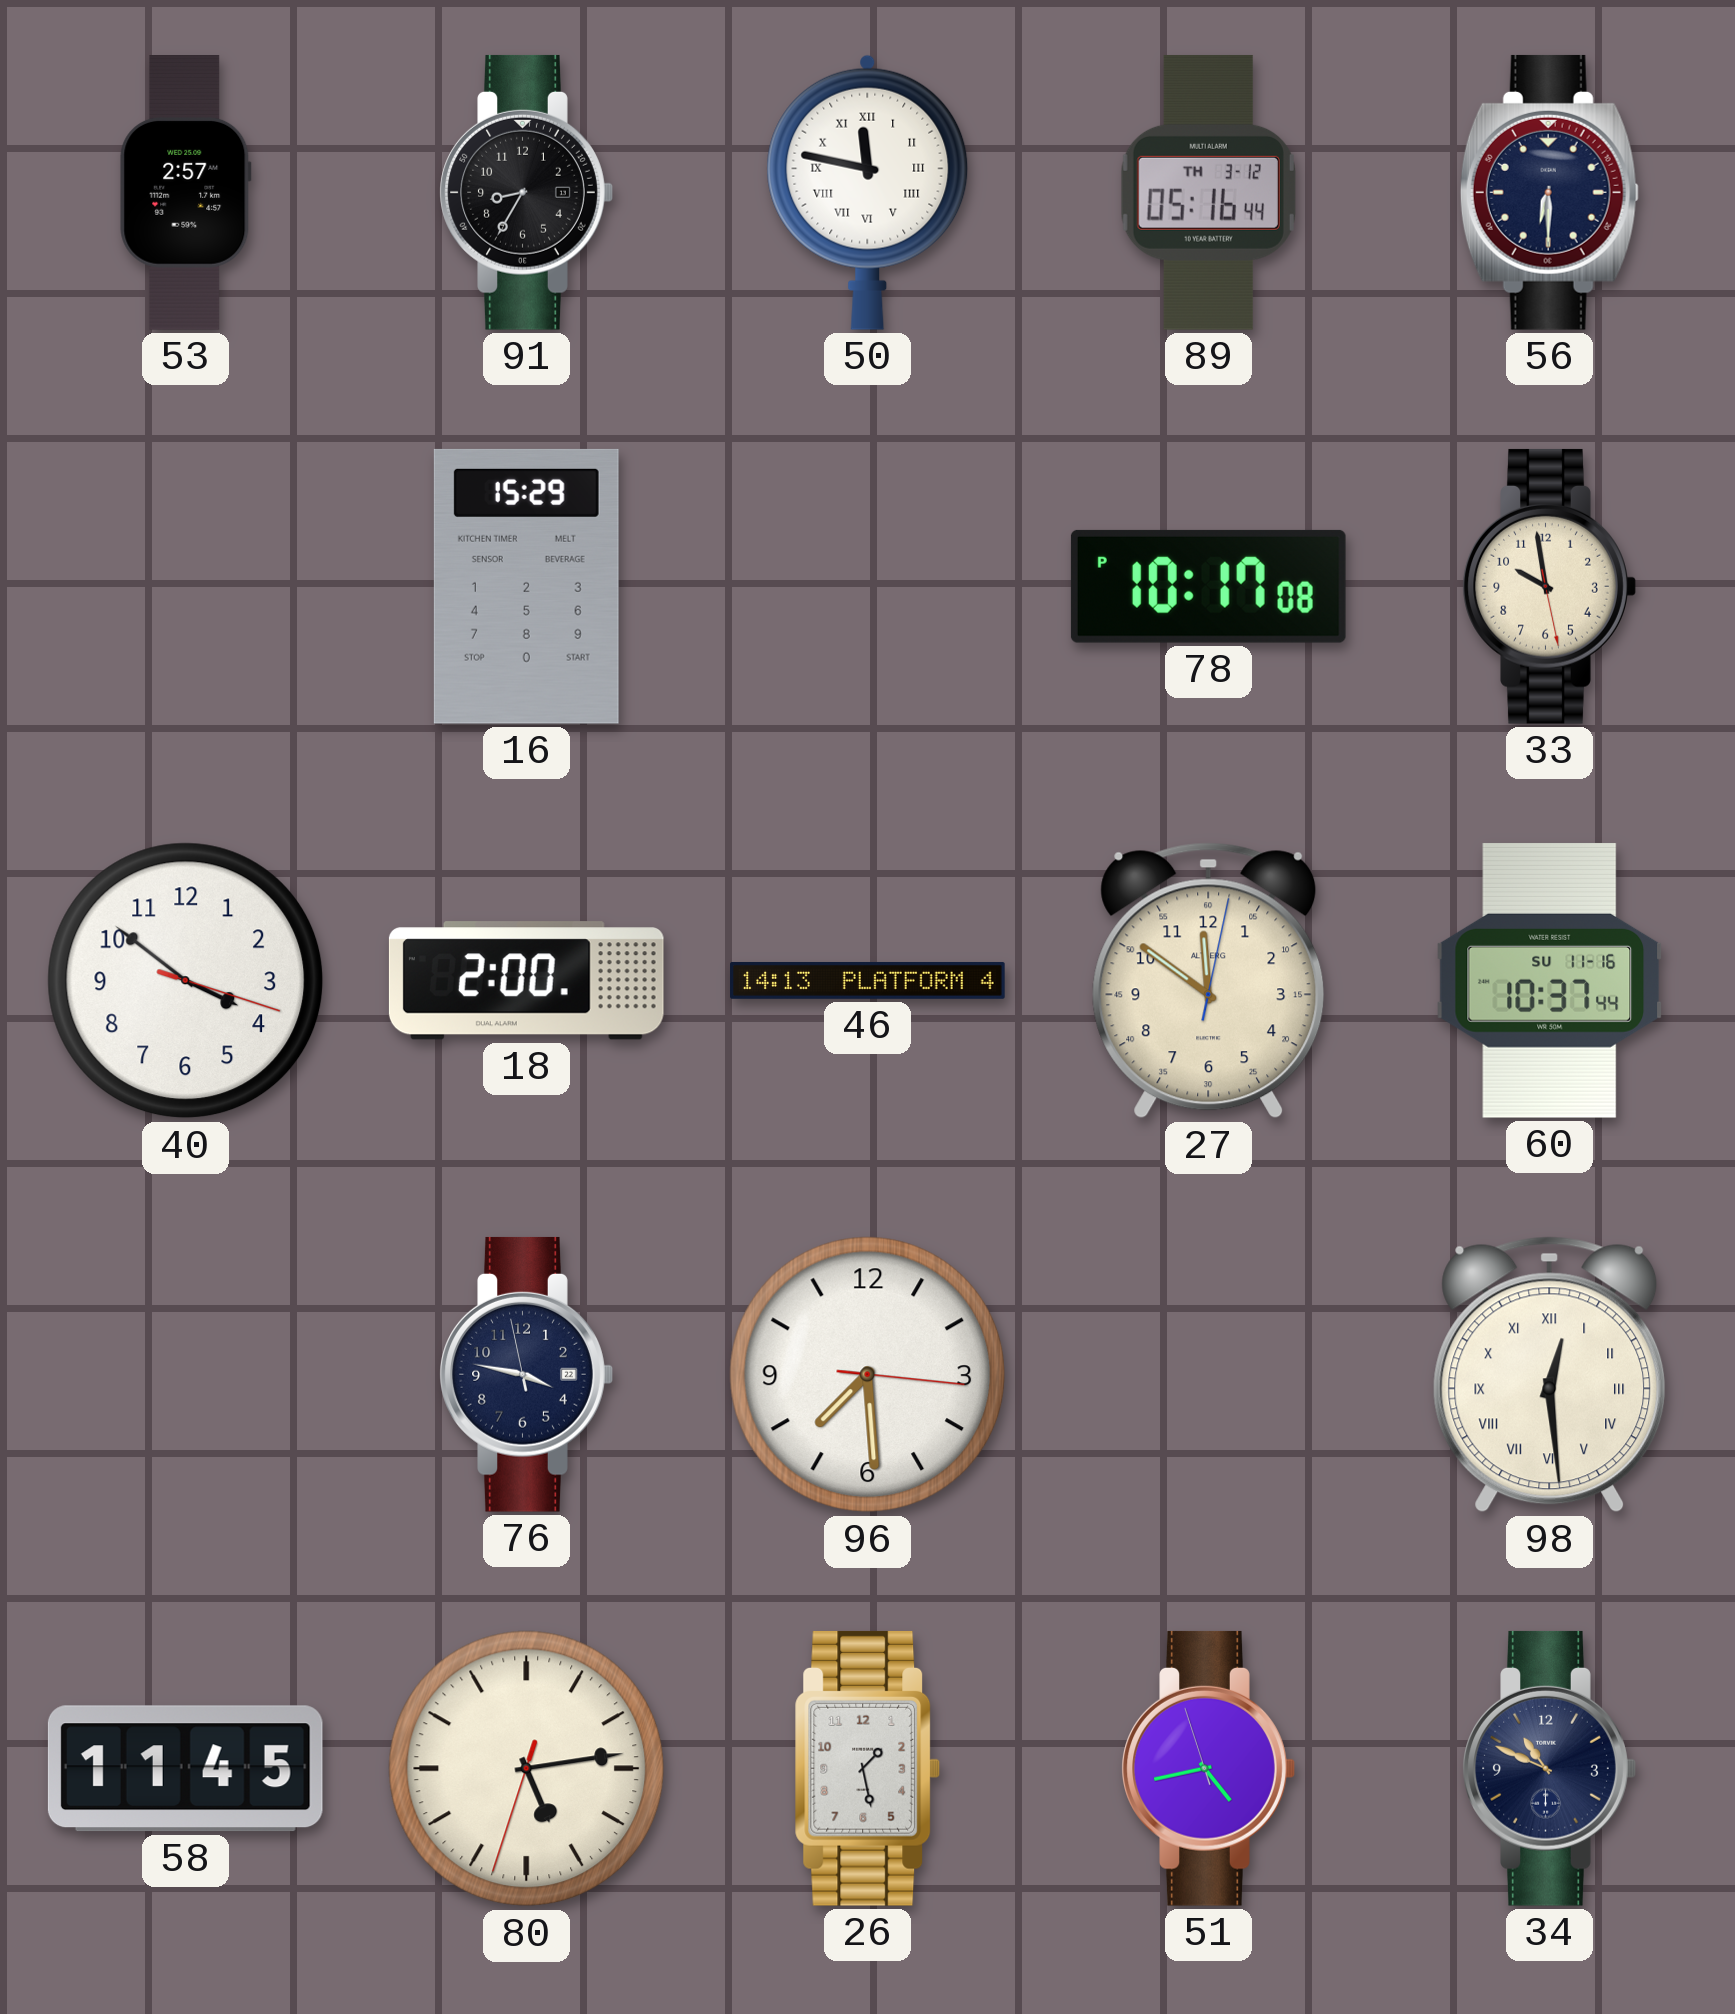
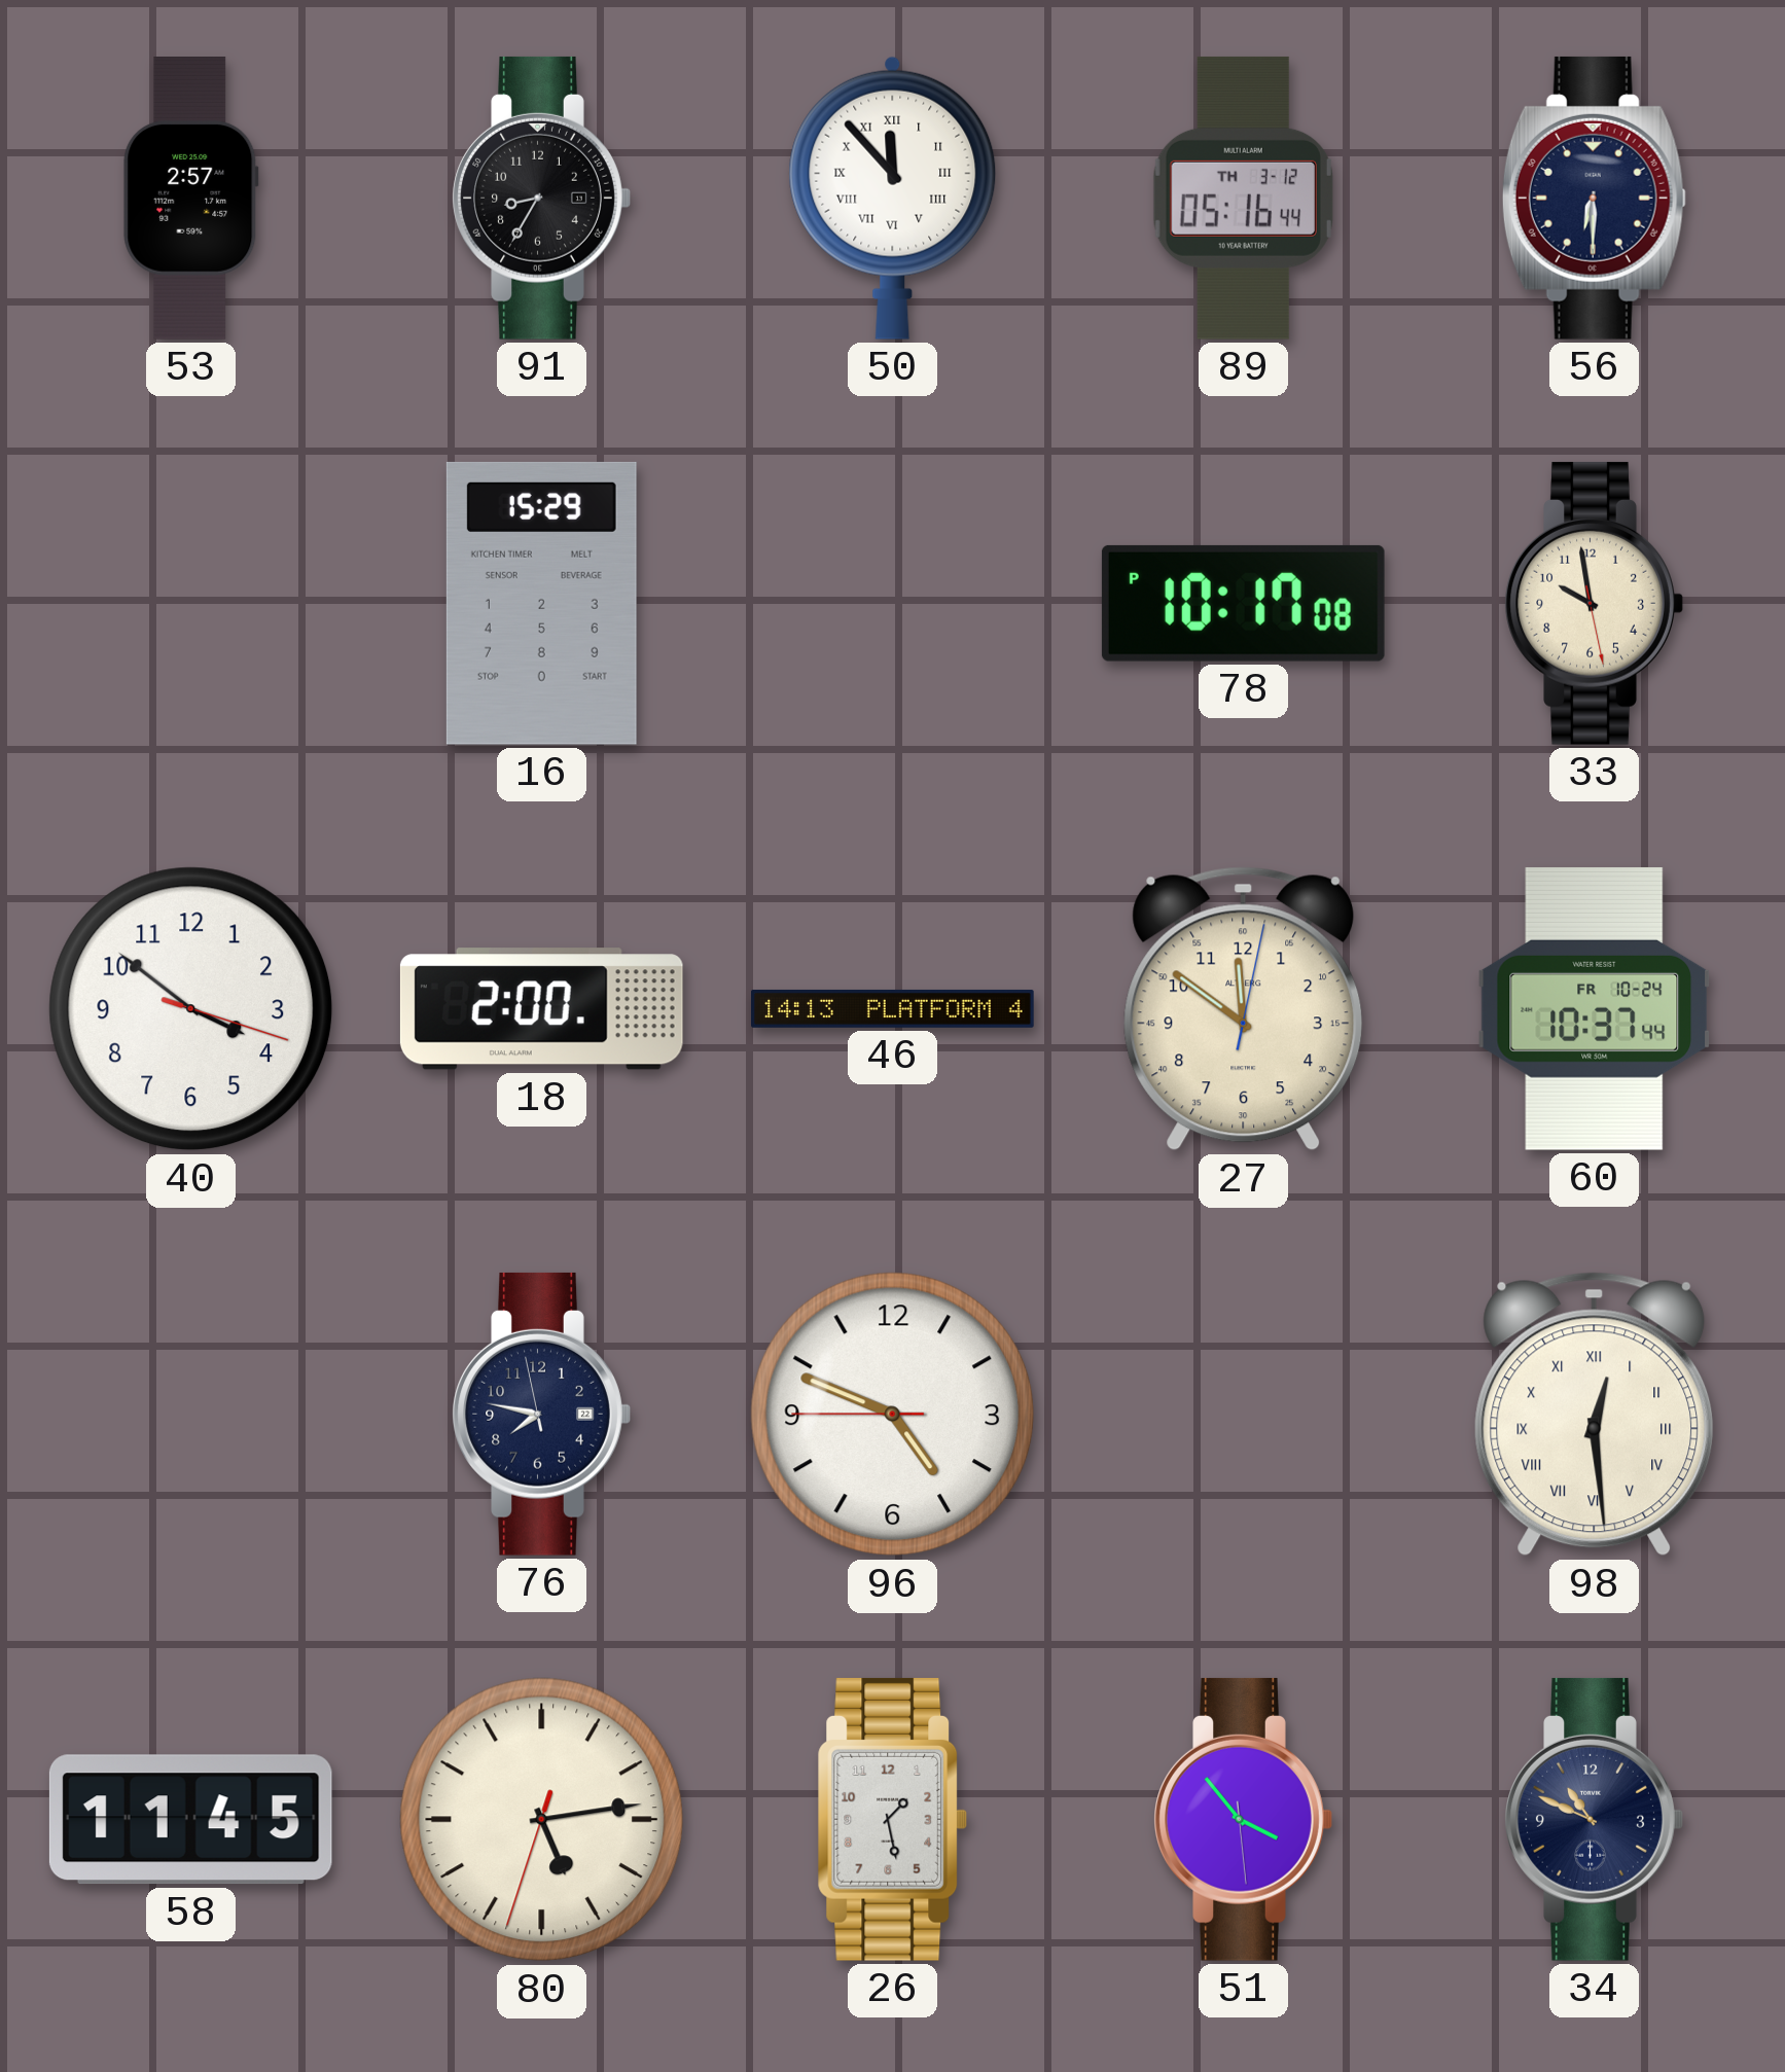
50: 11:47 -> 11:53
60 date: SU 11-16 -> FR 10-24
76: 3:46 -> 7:46
96: 7:29 -> 4:48
51: 4:42 -> 3:53
